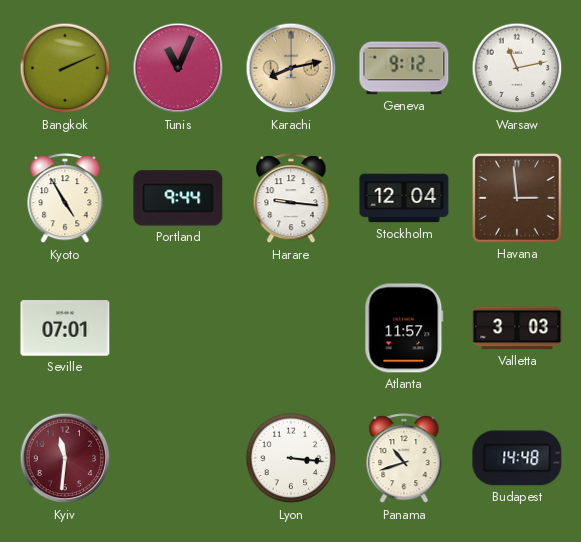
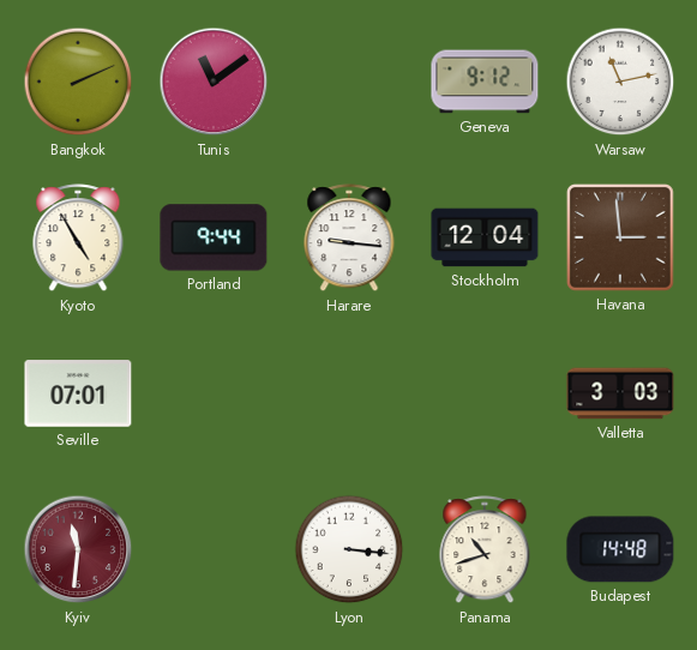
Tunis: 11:04 -> 11:09
Karachi: 8:13 -> none
Atlanta: 11:57 -> none
